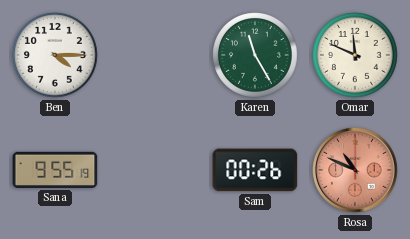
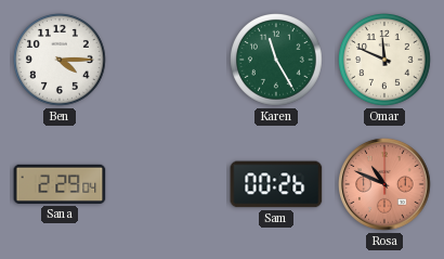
Sana: 9:55 -> 2:29
